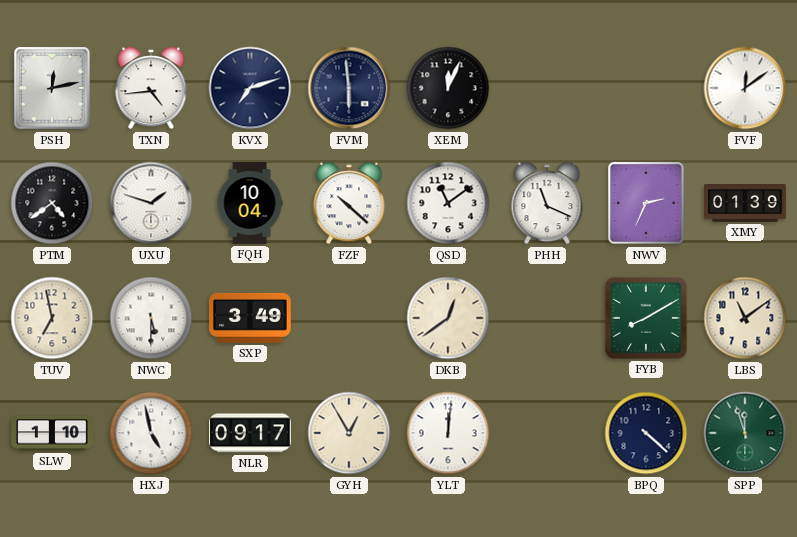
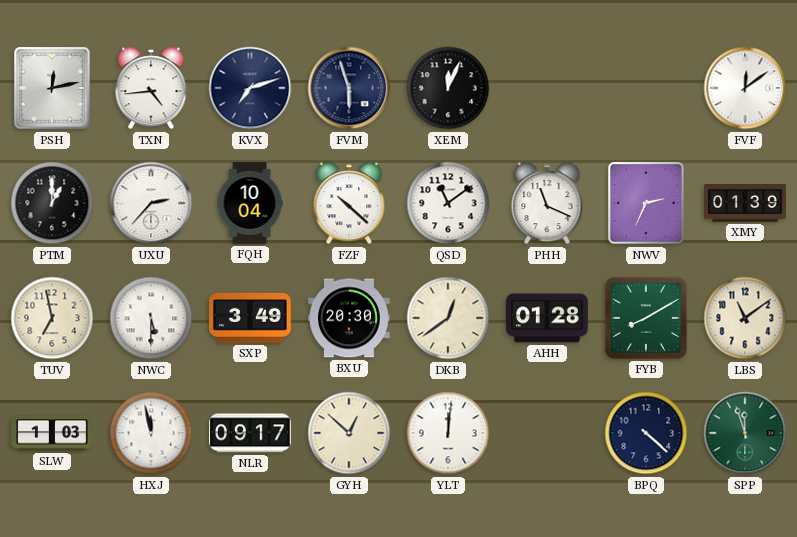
FVM: 5:59 -> 5:57
PTM: 4:39 -> 1:00
UXU: 1:48 -> 2:37
BXU: none -> 20:30
AHH: none -> 01:28
SLW: 1:10 -> 1:03
HXJ: 4:58 -> 11:58
GYH: 12:55 -> 12:52
